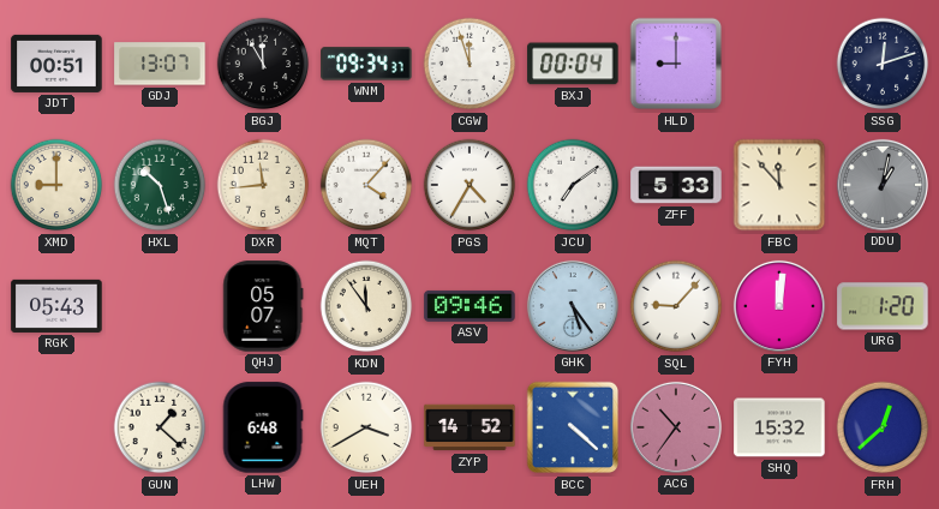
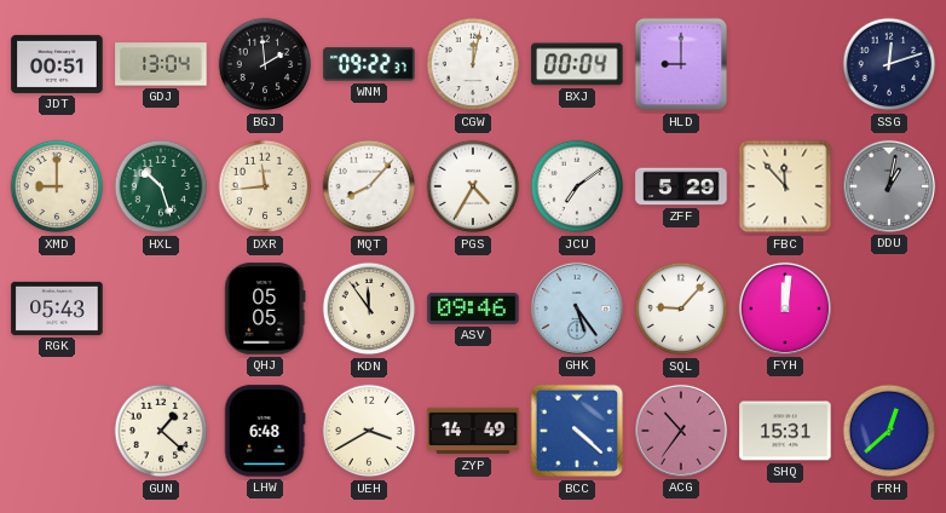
GDJ: 13:07 -> 13:04
BGJ: 11:55 -> 1:59
WNM: 09:34 -> 09:22
CGW: 11:57 -> 12:02
MQT: 4:07 -> 8:07
ZFF: 5:33 -> 5:29
QHJ: 05:07 -> 05:05
URG: 1:20 -> none
ZYP: 14:52 -> 14:49
SHQ: 15:32 -> 15:31
